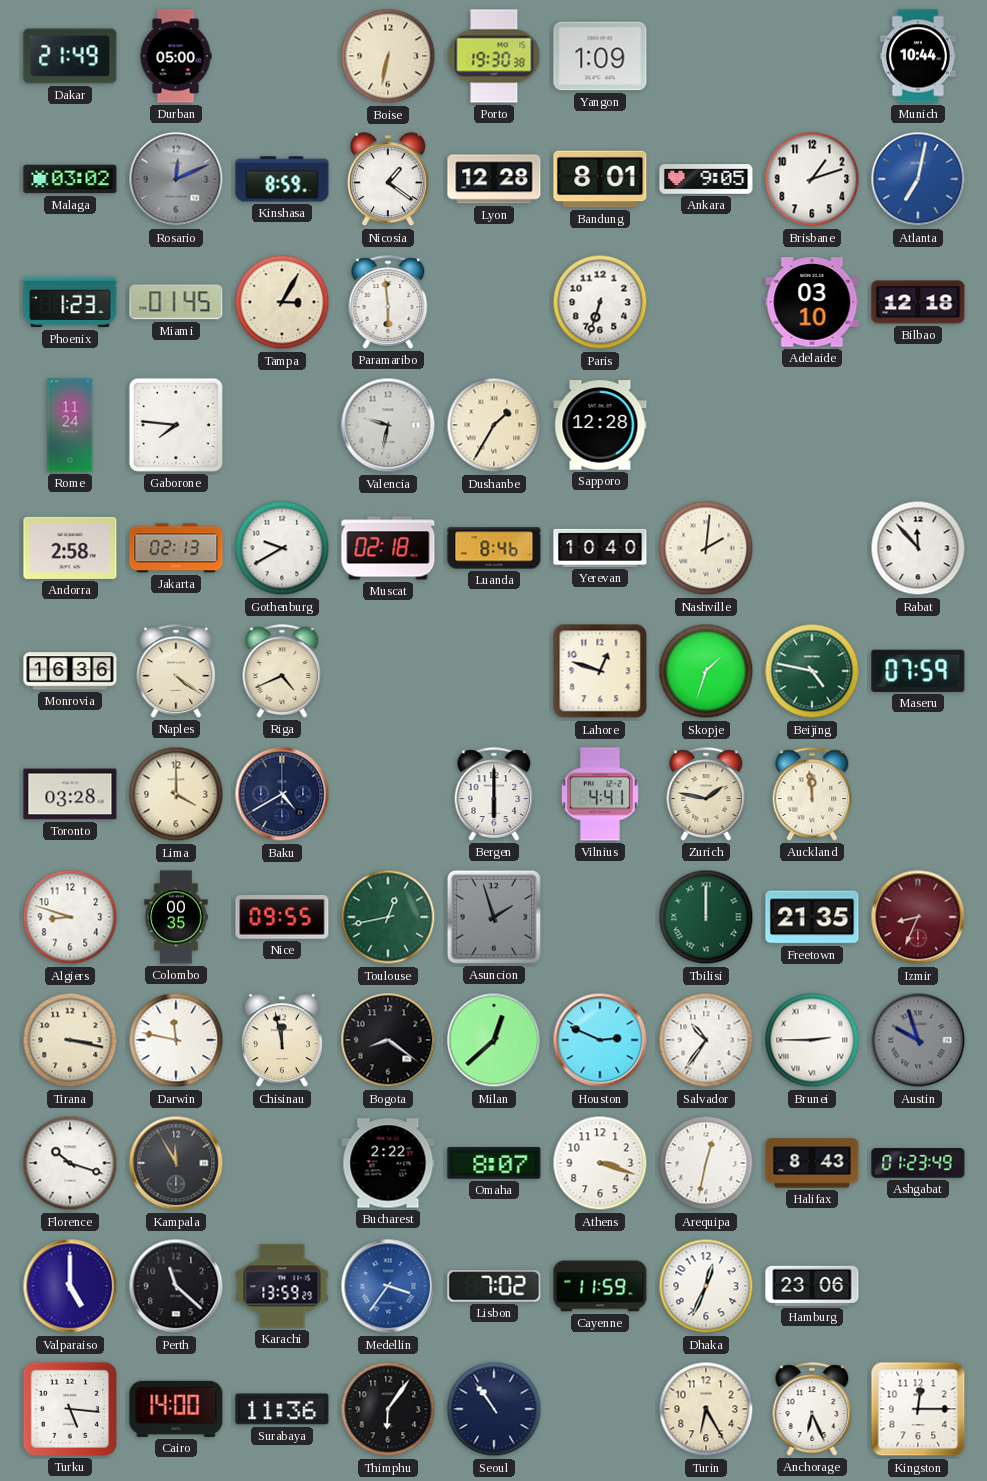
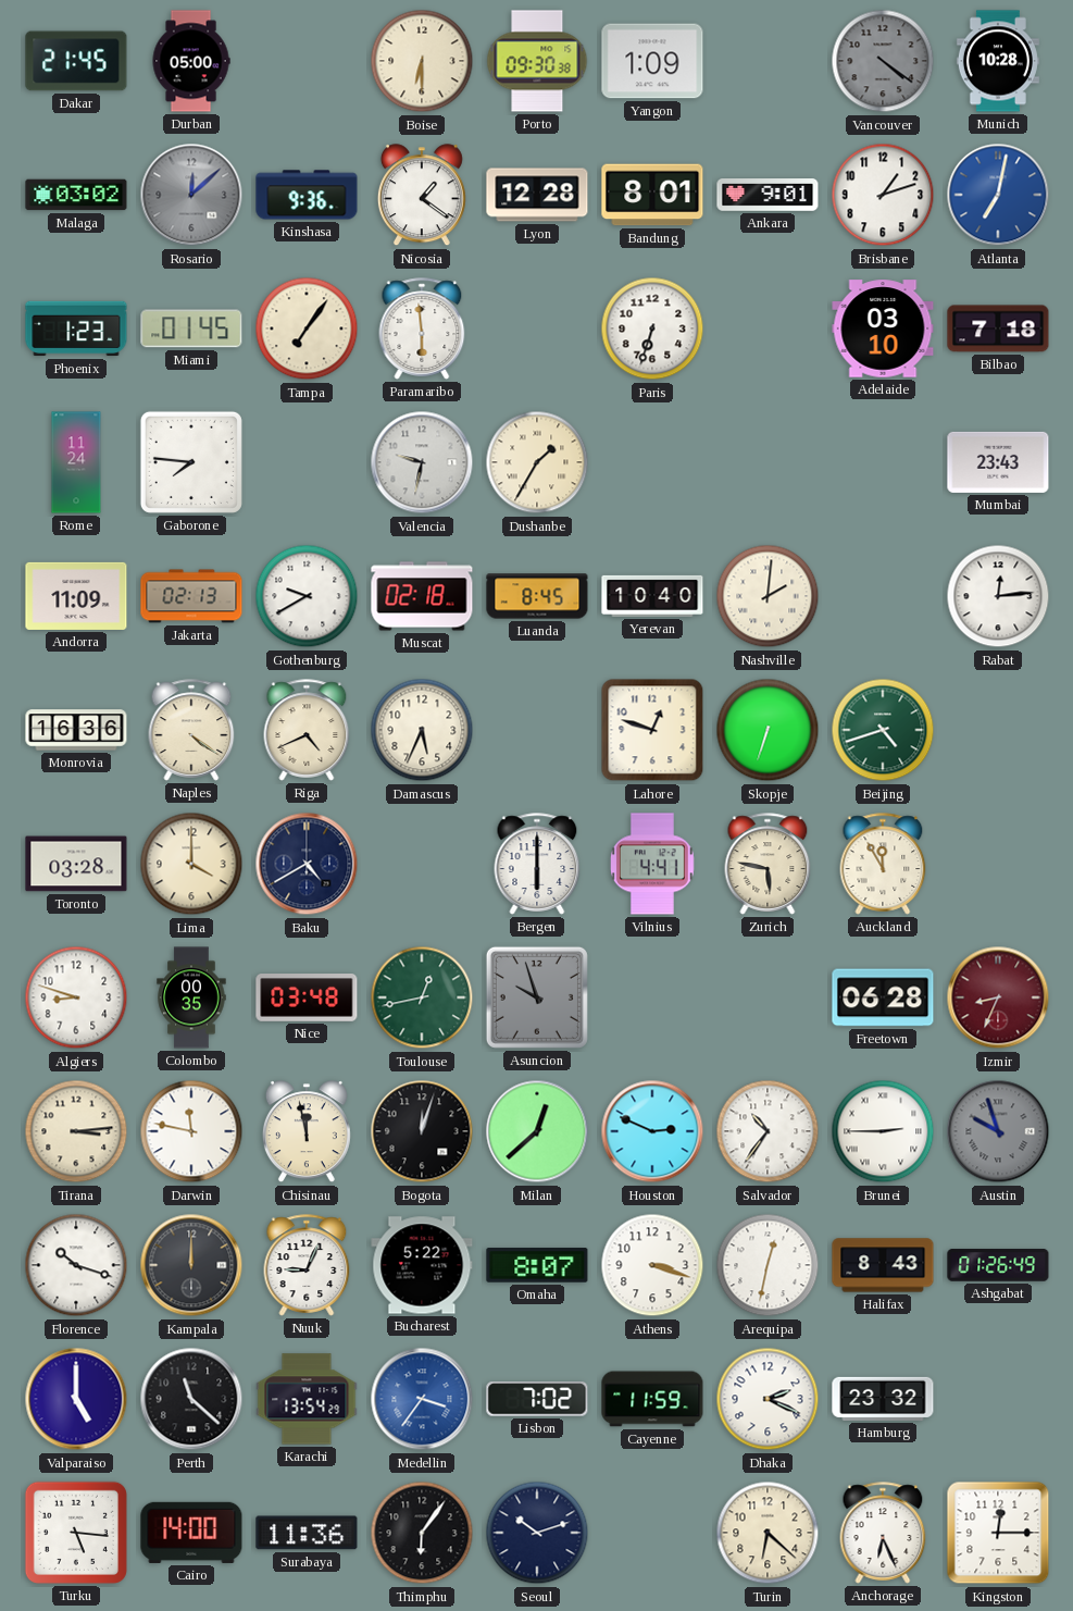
Dakar: 21:49 -> 21:45
Boise: 6:32 -> 6:30
Porto: 19:30 -> 09:30
Vancouver: none -> 4:21
Munich: 10:44 -> 10:28
Rosario: 12:11 -> 12:08
Kinshasa: 8:59 -> 9:36
Ankara: 9:05 -> 9:01
Tampa: 3:05 -> 7:06
Bilbao: 12:18 -> 7:18
Sapporo: 12:28 -> none
Mumbai: none -> 23:43
Andorra: 2:58 -> 11:09
Luanda: 8:46 -> 8:45
Rabat: 11:53 -> 12:14
Damascus: none -> 5:34
Skopje: 1:33 -> 6:33
Beijing: 4:47 -> 4:42
Maseru: 07:59 -> none
Zurich: 1:47 -> 5:47
Auckland: 11:59 -> 11:55
Nice: 09:55 -> 03:48
Asuncion: 1:57 -> 9:57
Tbilisi: 12:00 -> none
Freetown: 21:35 -> 06:28
Tirana: 3:17 -> 3:14
Bogota: 8:21 -> 12:03
Kampala: 11:55 -> 12:00
Nuuk: none -> 9:04
Bucharest: 2:22 -> 5:22
Ashgabat: 01:23 -> 01:26
Karachi: 13:59 -> 13:54
Dhaka: 12:34 -> 2:19
Hamburg: 23:06 -> 23:32
Seoul: 10:54 -> 10:12
Turin: 6:25 -> 6:22
